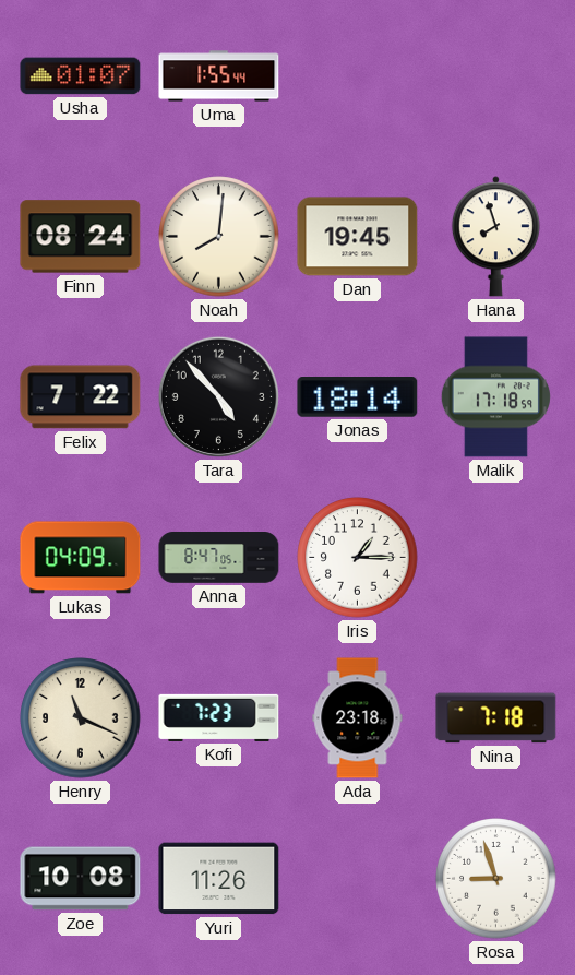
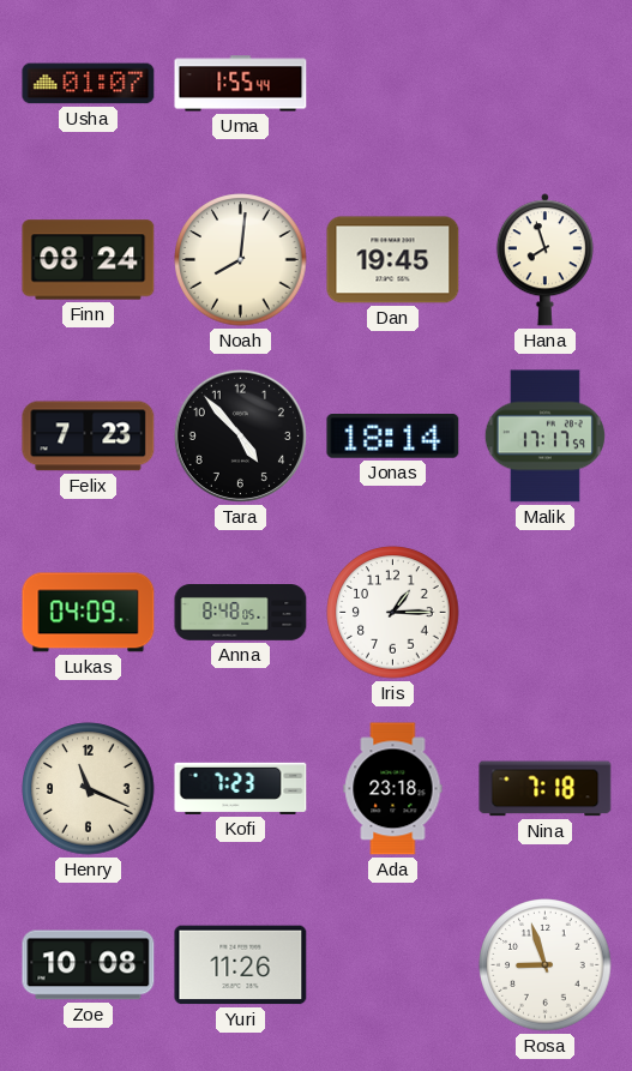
Felix: 7:22 -> 7:23
Malik: 17:18 -> 17:17
Anna: 8:47 -> 8:48
